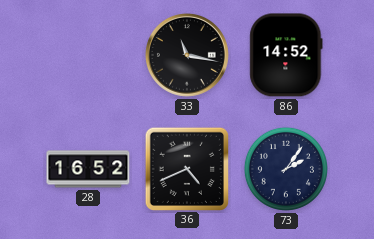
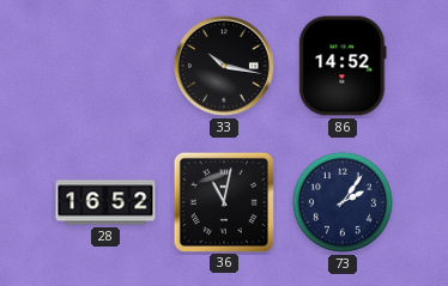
33: 11:17 -> 10:17
36: 4:41 -> 11:02
